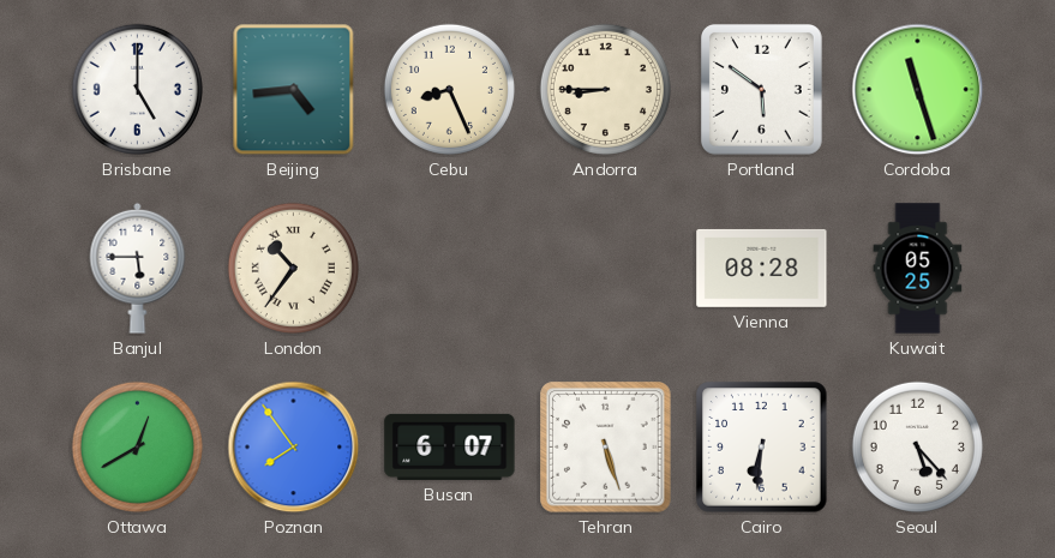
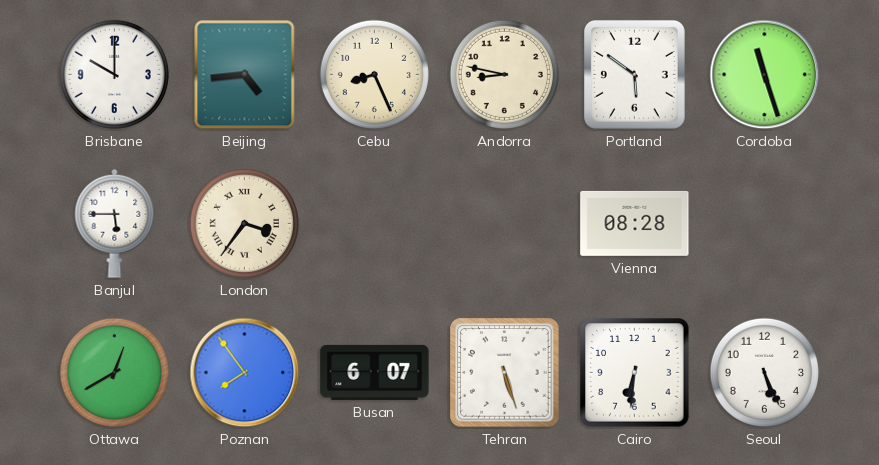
Brisbane: 5:00 -> 10:00
Andorra: 8:45 -> 8:47
London: 10:36 -> 3:36
Kuwait: 05:25 -> none
Seoul: 5:23 -> 5:26
